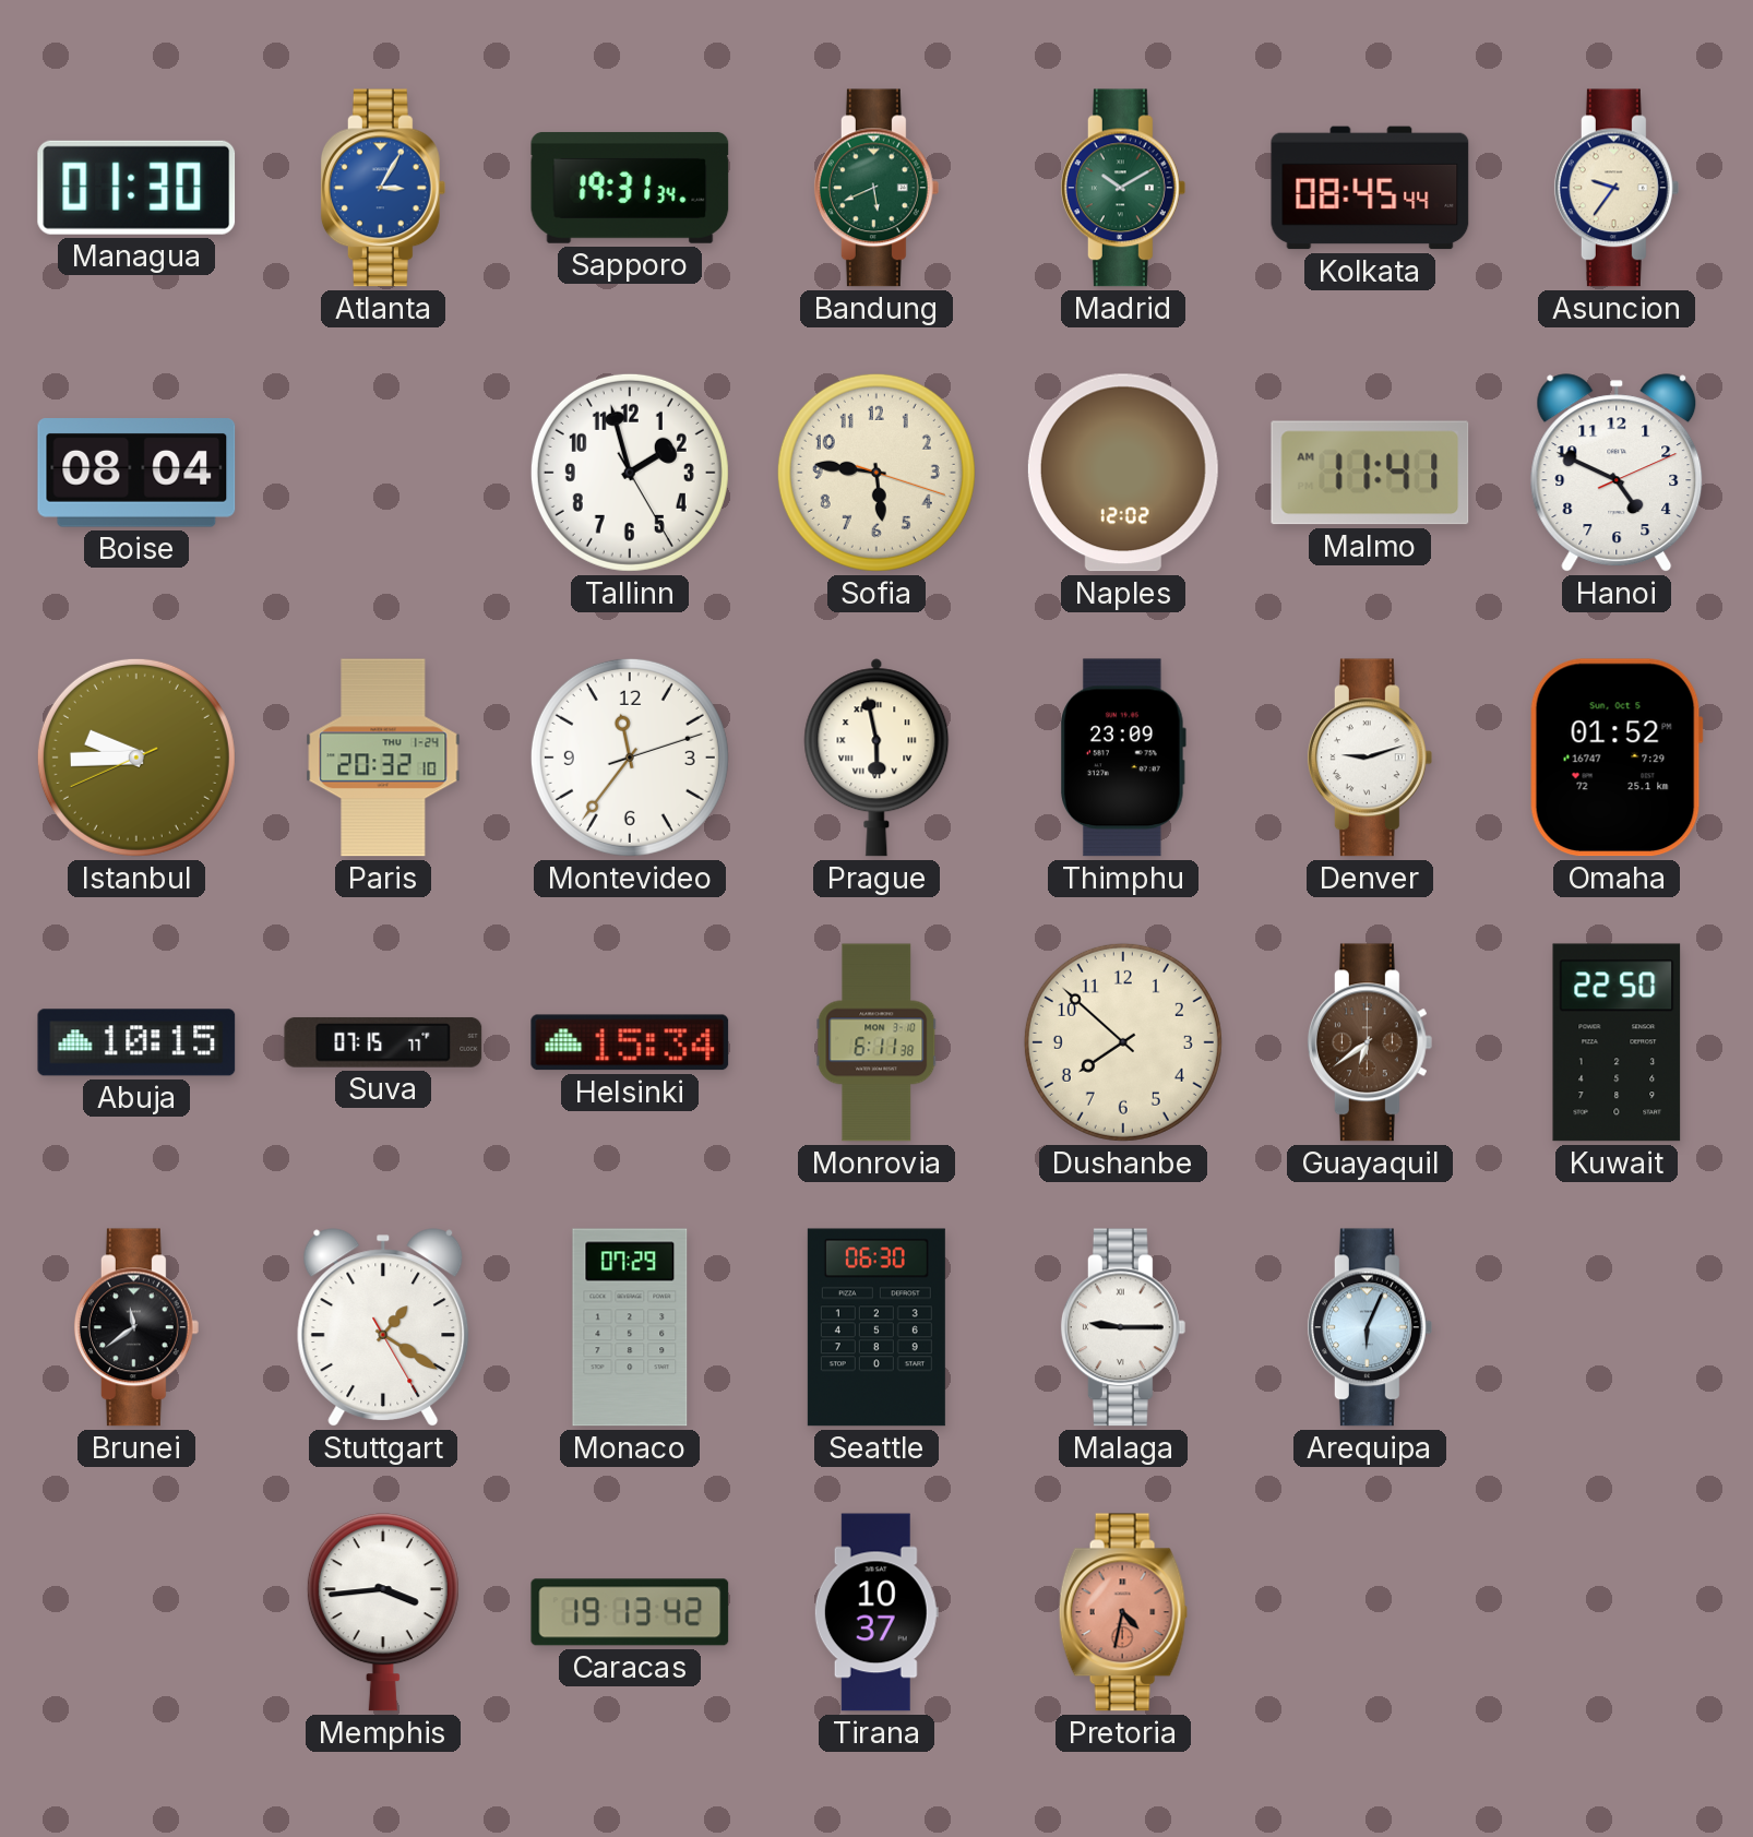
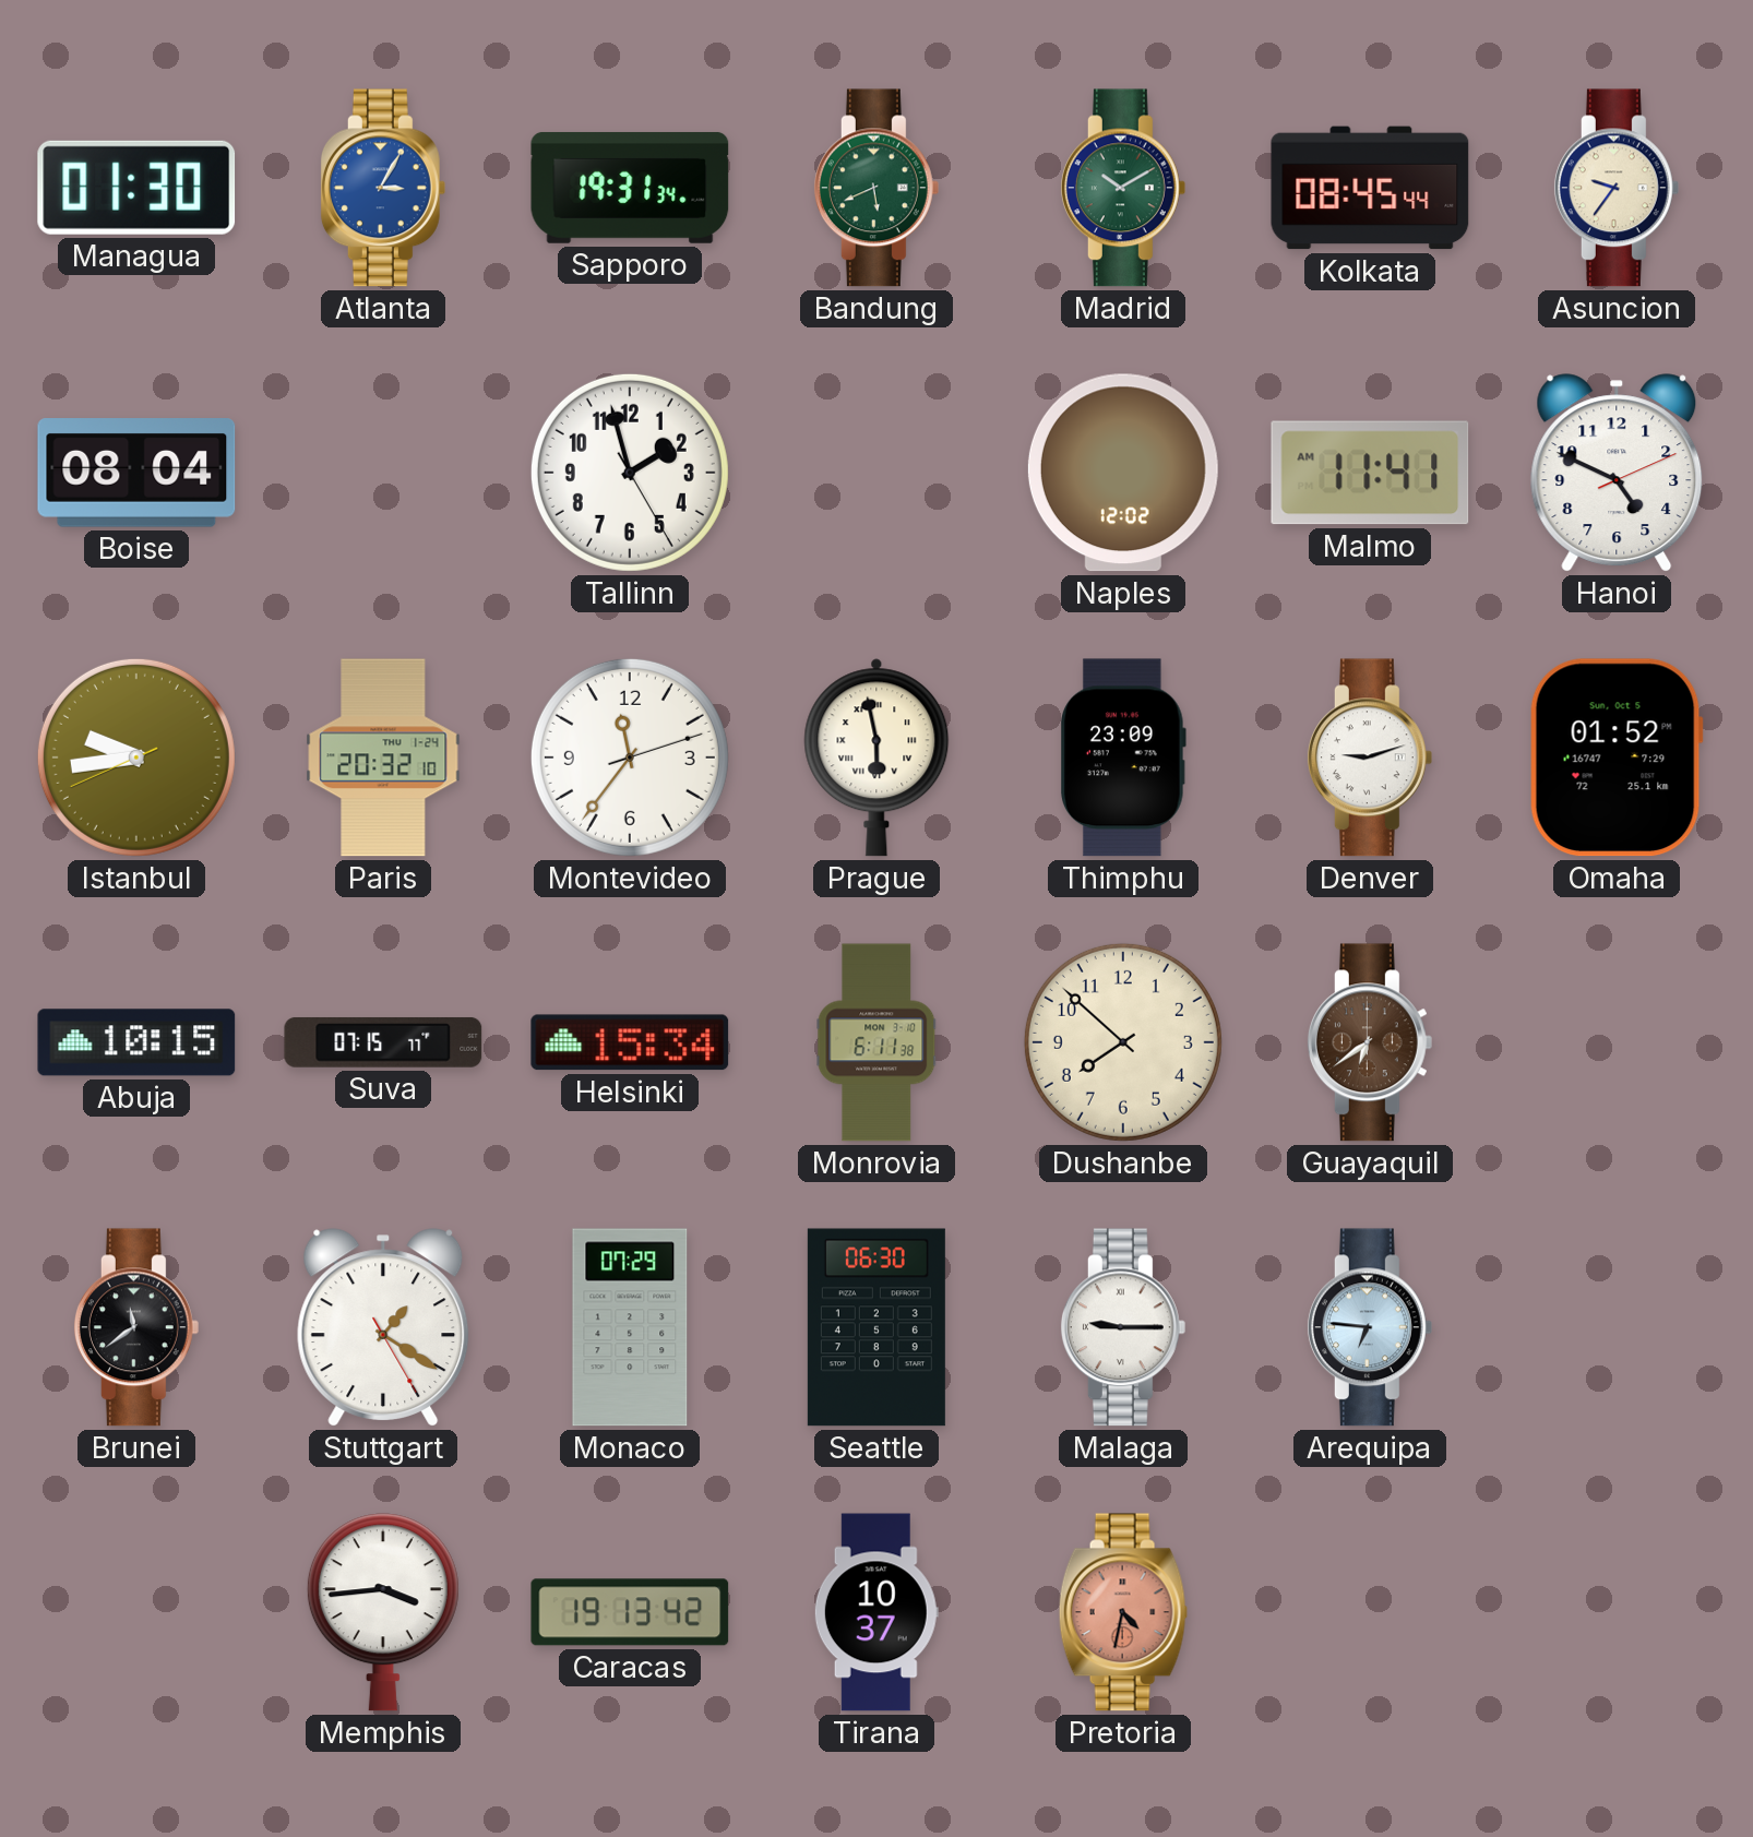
Sofia: 5:46 -> none
Istanbul: 9:44 -> 9:43
Kuwait: 22:50 -> none
Arequipa: 6:04 -> 6:46
